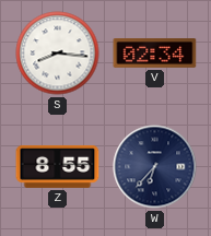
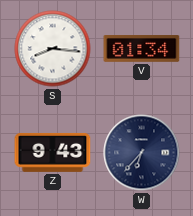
V: 02:34 -> 01:34
Z: 8:55 -> 9:43
